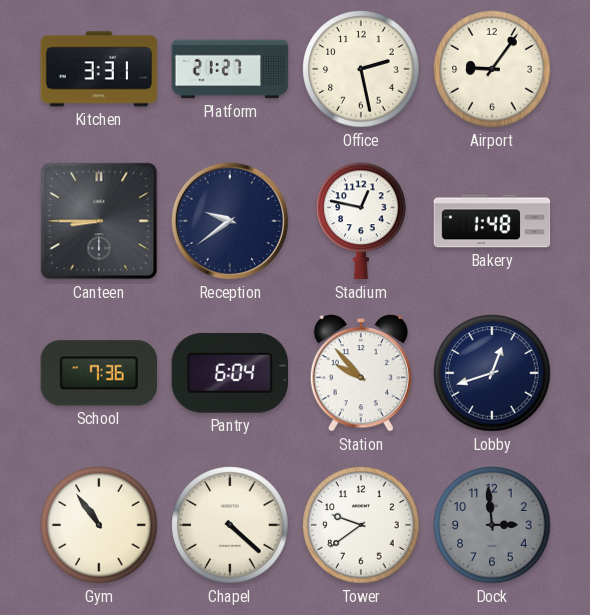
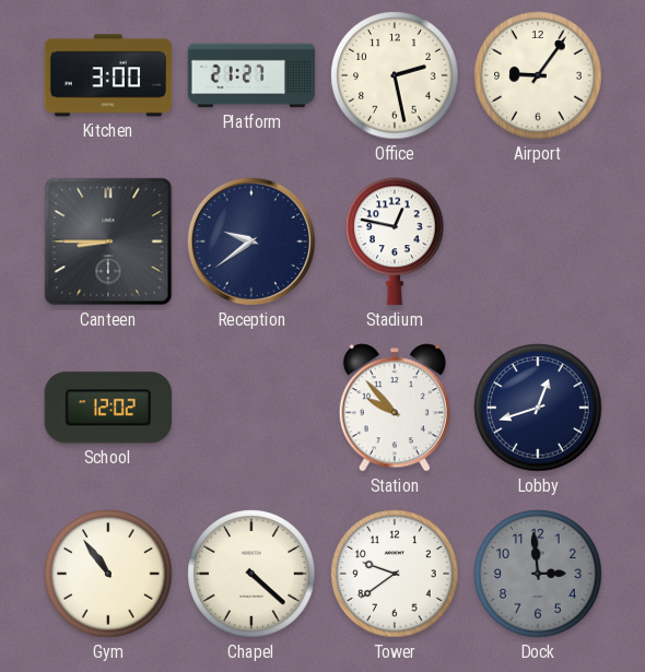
Kitchen: 3:31 -> 3:00
Bakery: 1:48 -> none
School: 7:36 -> 12:02
Pantry: 6:04 -> none
